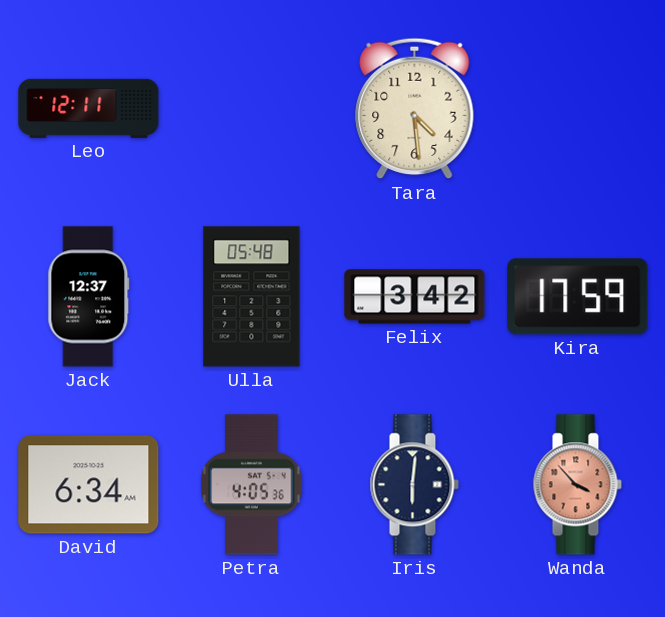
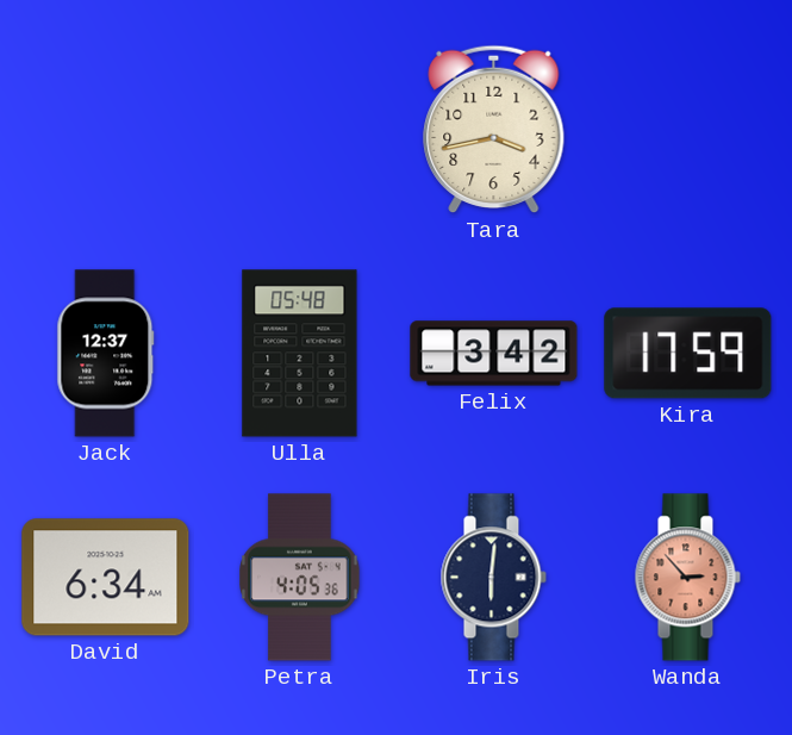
Leo: 12:11 -> none
Tara: 4:29 -> 3:43
Wanda: 3:53 -> 2:53
